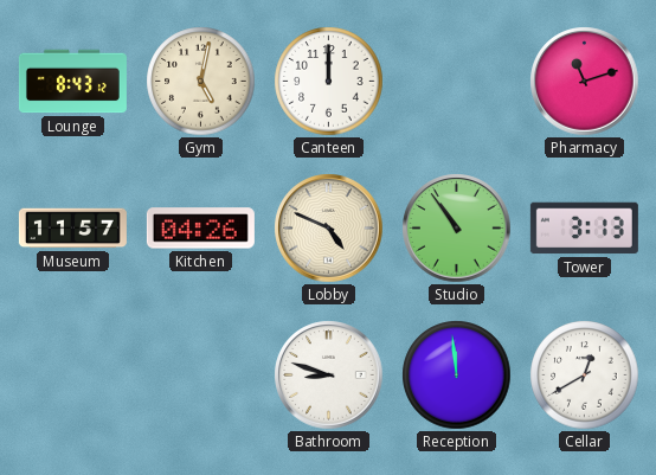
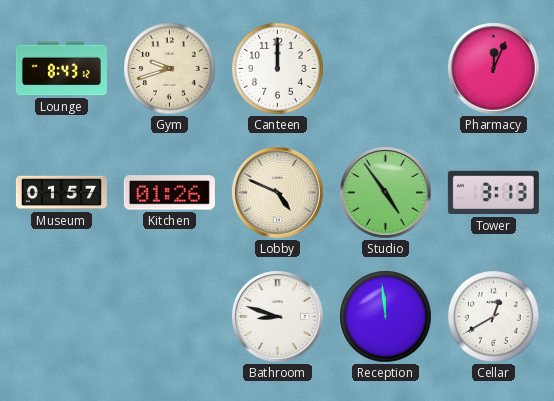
Gym: 5:02 -> 9:42
Pharmacy: 11:12 -> 12:04
Museum: 11:57 -> 01:57
Kitchen: 04:26 -> 01:26
Studio: 10:54 -> 4:54
